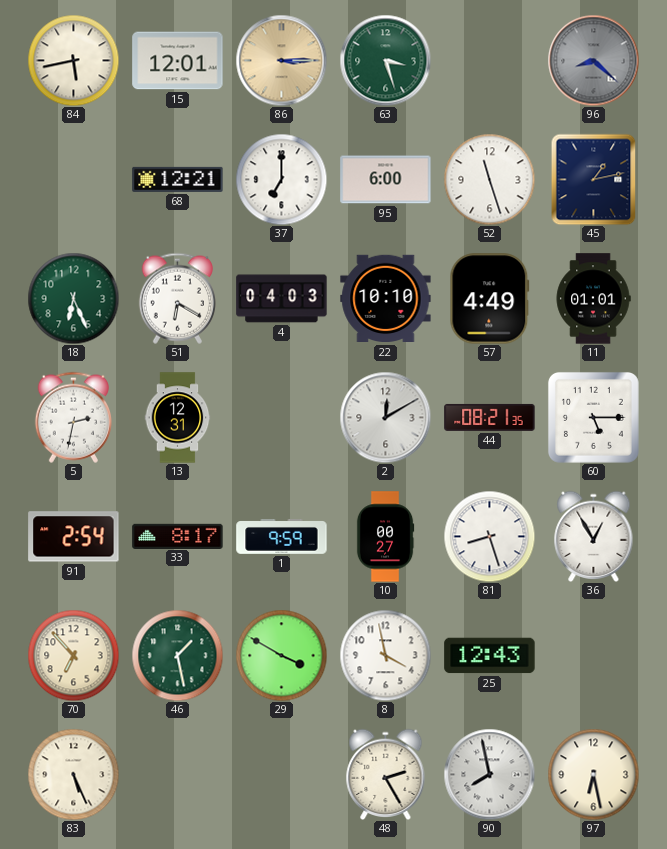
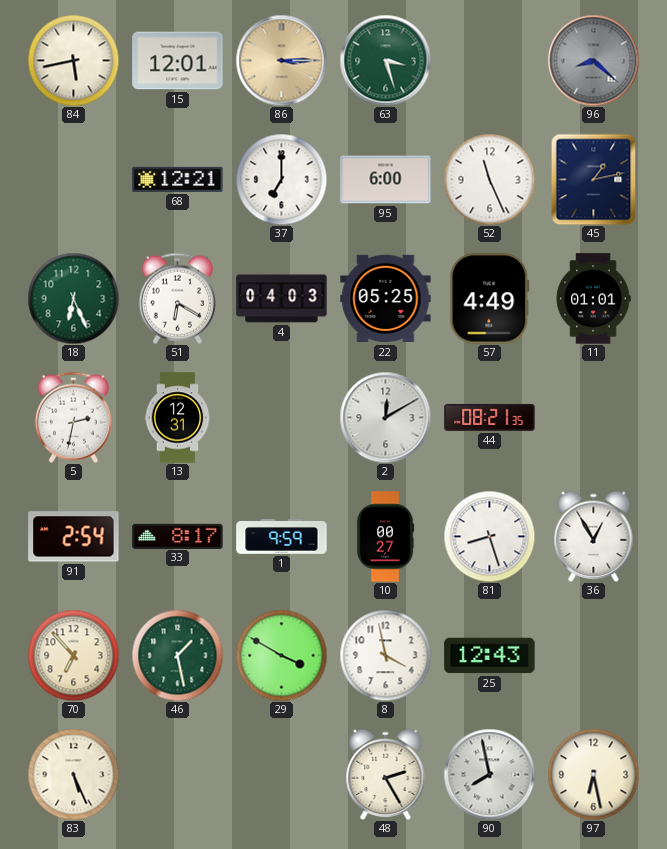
52: 11:27 -> 11:26
22: 10:10 -> 05:25
60: 5:15 -> none
